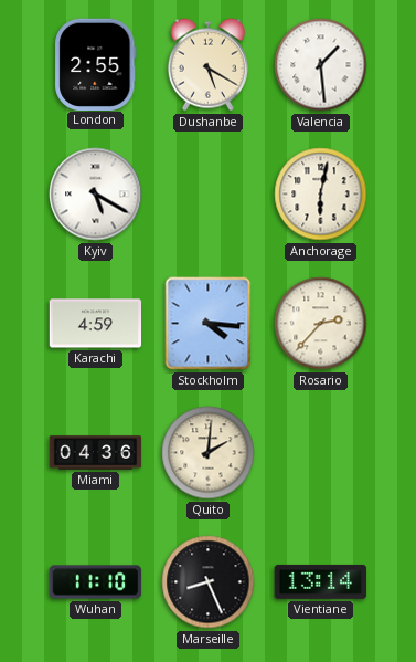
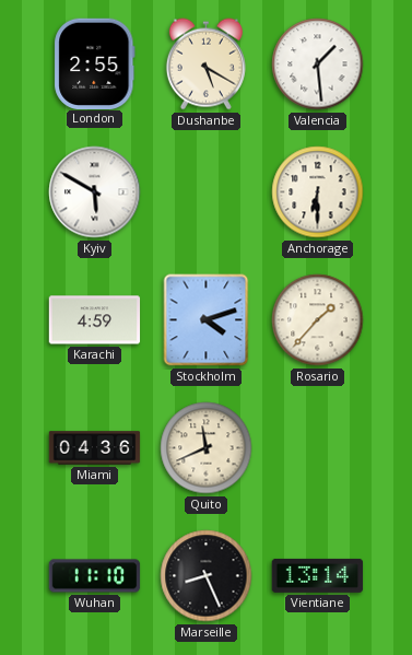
Kyiv: 5:20 -> 5:50
Anchorage: 6:02 -> 6:30
Stockholm: 4:16 -> 4:12
Rosario: 2:37 -> 1:37
Quito: 2:01 -> 11:41
